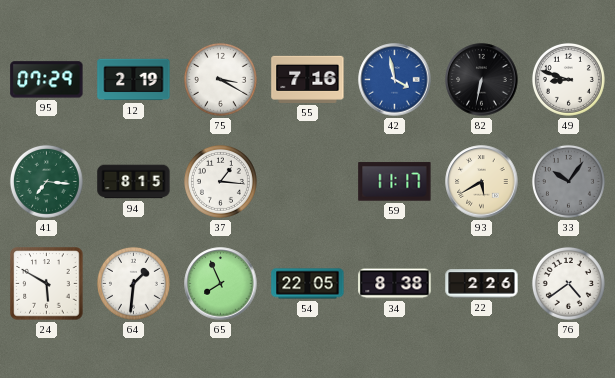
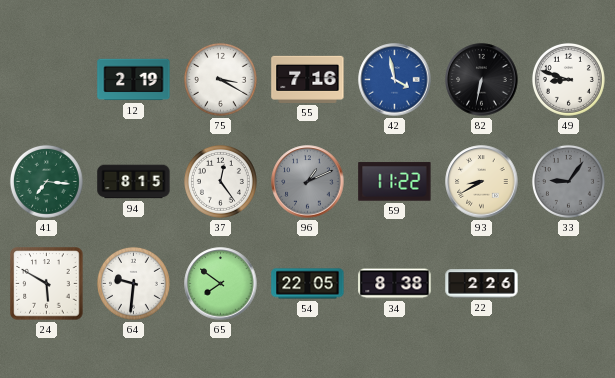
95: 07:29 -> none
37: 1:16 -> 12:24
96: none -> 1:11
59: 11:17 -> 11:22
93: 5:40 -> 8:40
33: 10:06 -> 9:06
64: 1:31 -> 9:31
65: 7:56 -> 7:51
76: 4:39 -> none
